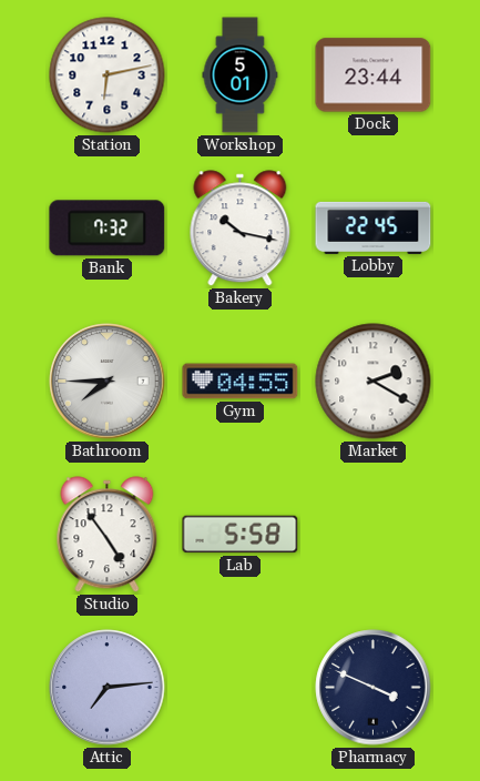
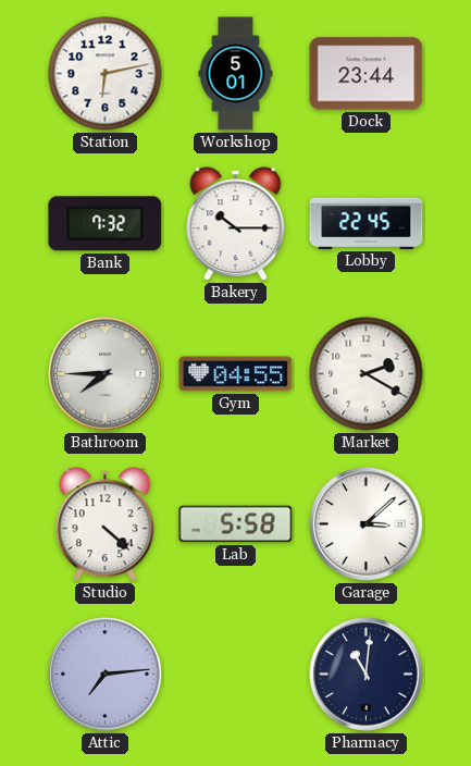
Bakery: 10:17 -> 10:15
Studio: 4:54 -> 4:22
Garage: none -> 3:08
Pharmacy: 3:49 -> 11:01
